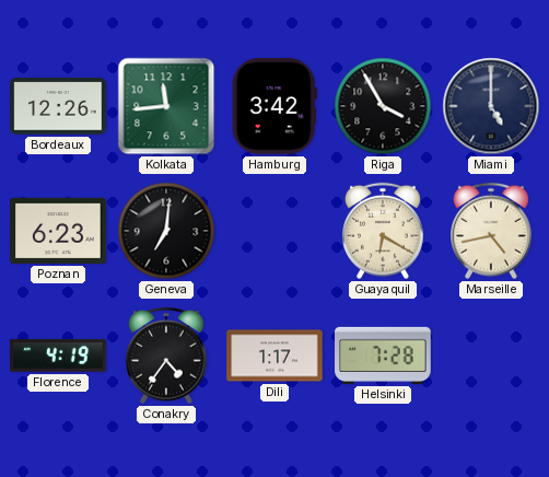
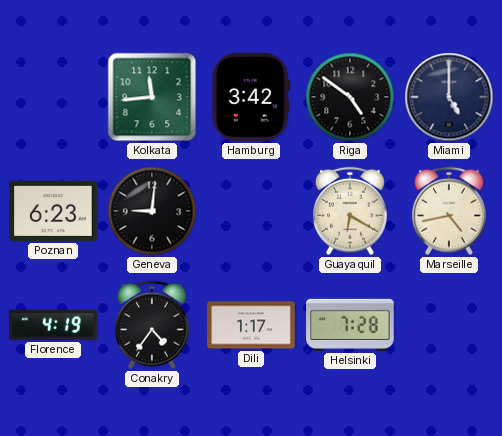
Bordeaux: 12:26 -> none
Riga: 3:55 -> 4:51
Geneva: 7:01 -> 9:01
